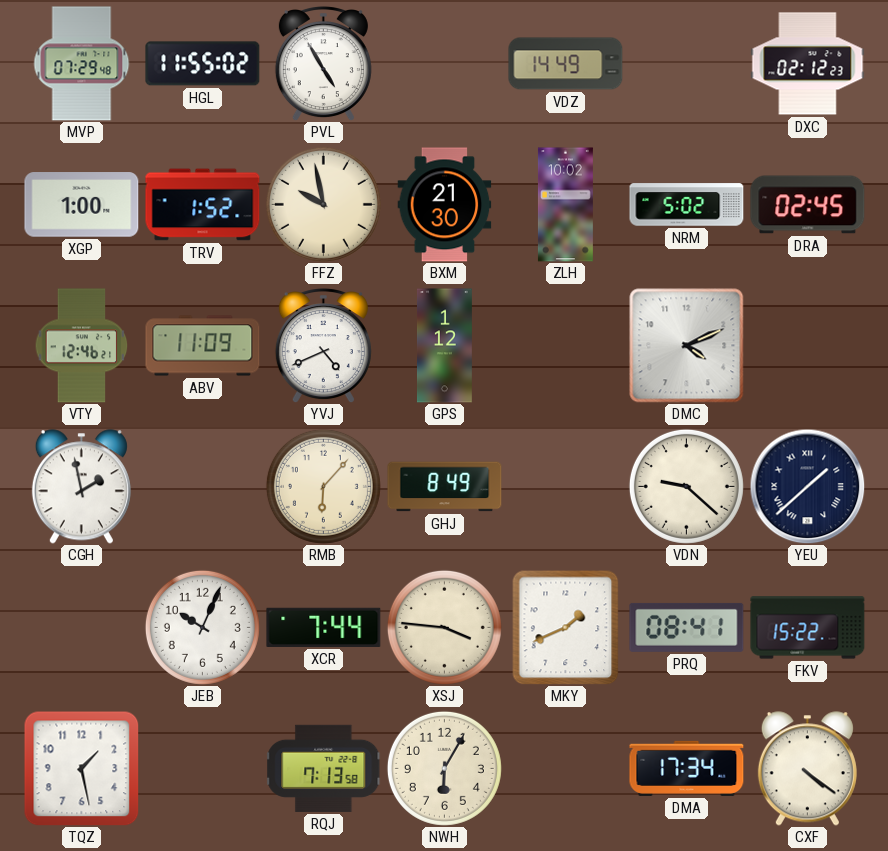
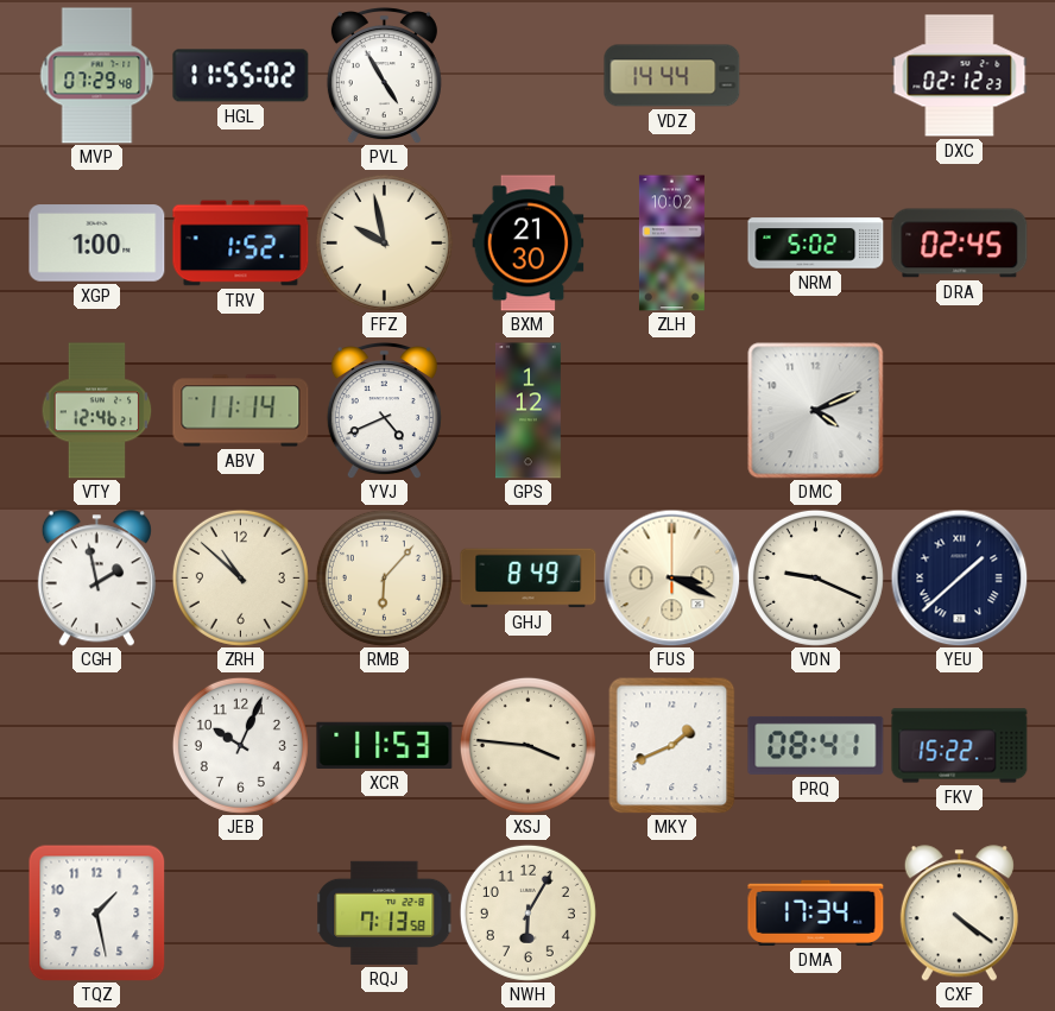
VDZ: 14:49 -> 14:44
ABV: 11:09 -> 11:14
ZRH: none -> 10:52
FUS: none -> 3:19
VDN: 9:22 -> 9:19
XCR: 7:44 -> 11:53
